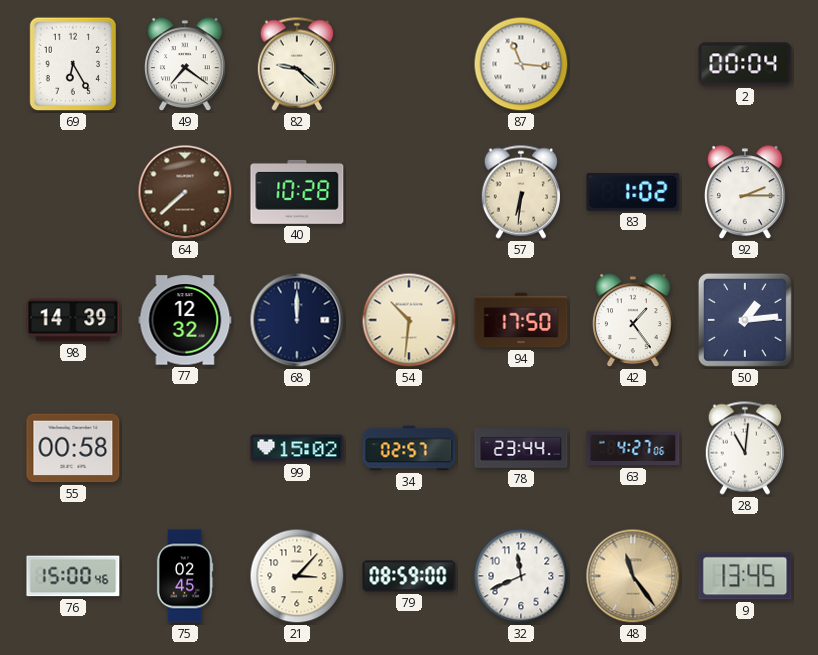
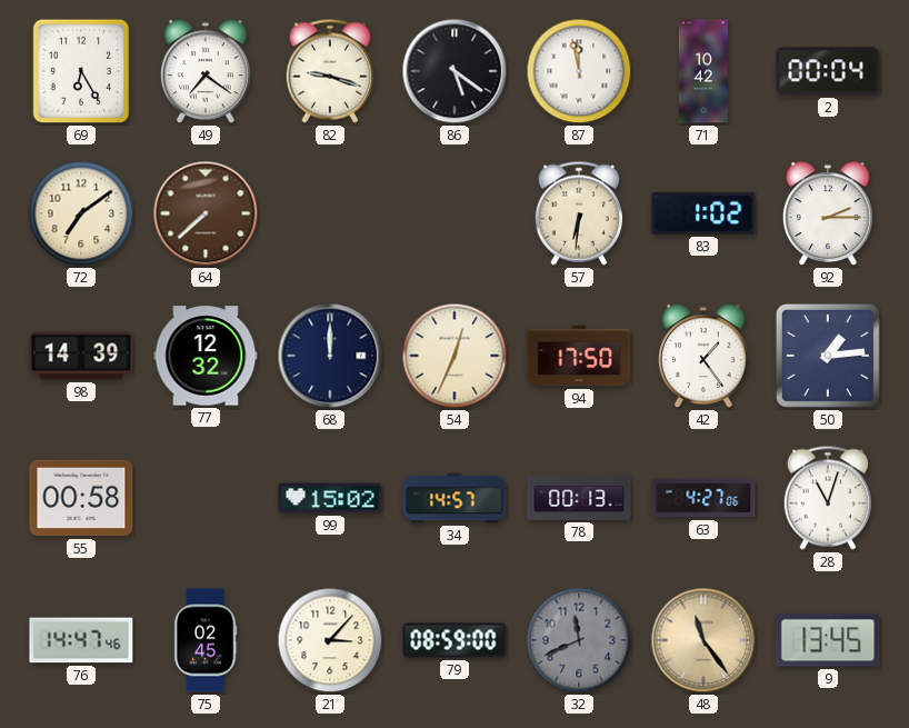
82: 9:22 -> 9:18
86: none -> 5:21
87: 11:16 -> 11:58
71: none -> 10:42
72: none -> 7:09
40: 10:28 -> none
54: 10:31 -> 12:34
34: 02:57 -> 14:57
78: 23:44 -> 00:13
28: 11:01 -> 11:03
76: 15:00 -> 14:47
32 dial: white -> grey
